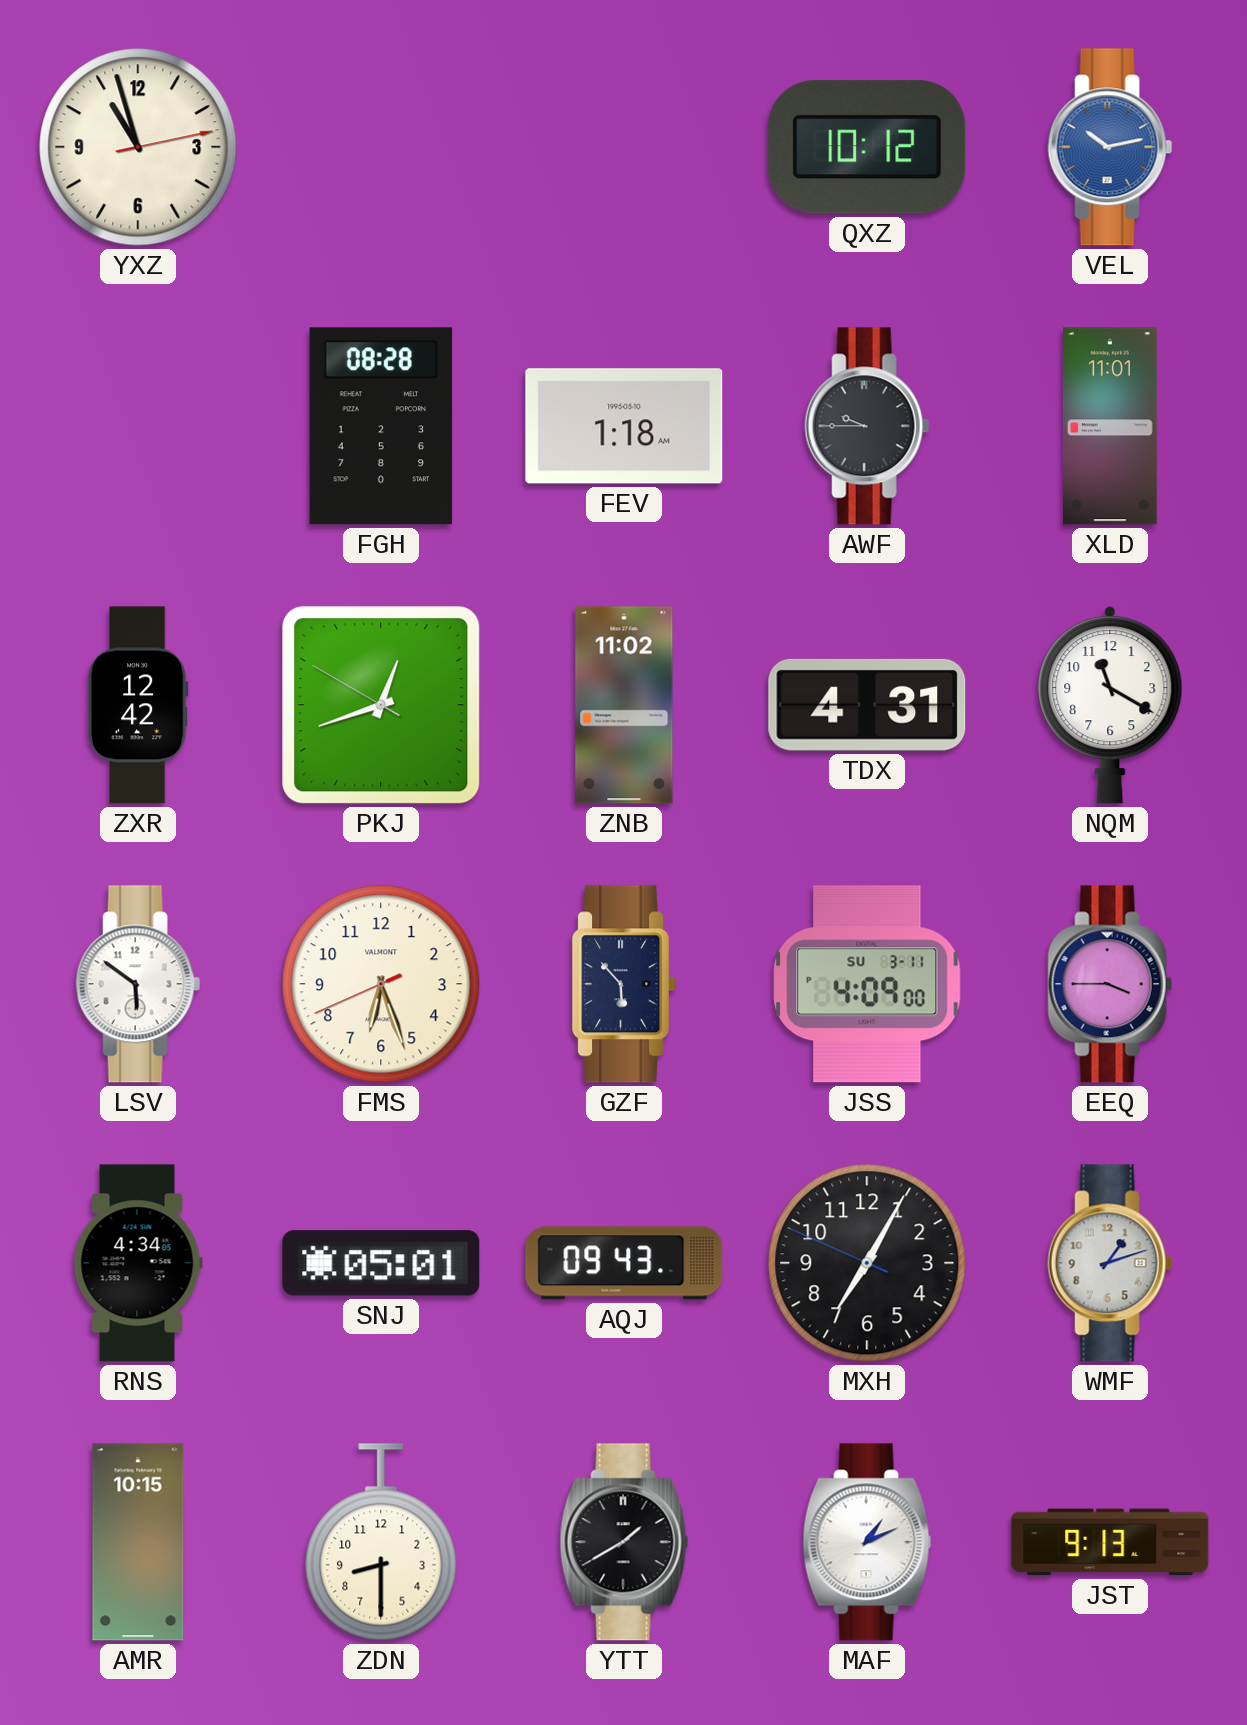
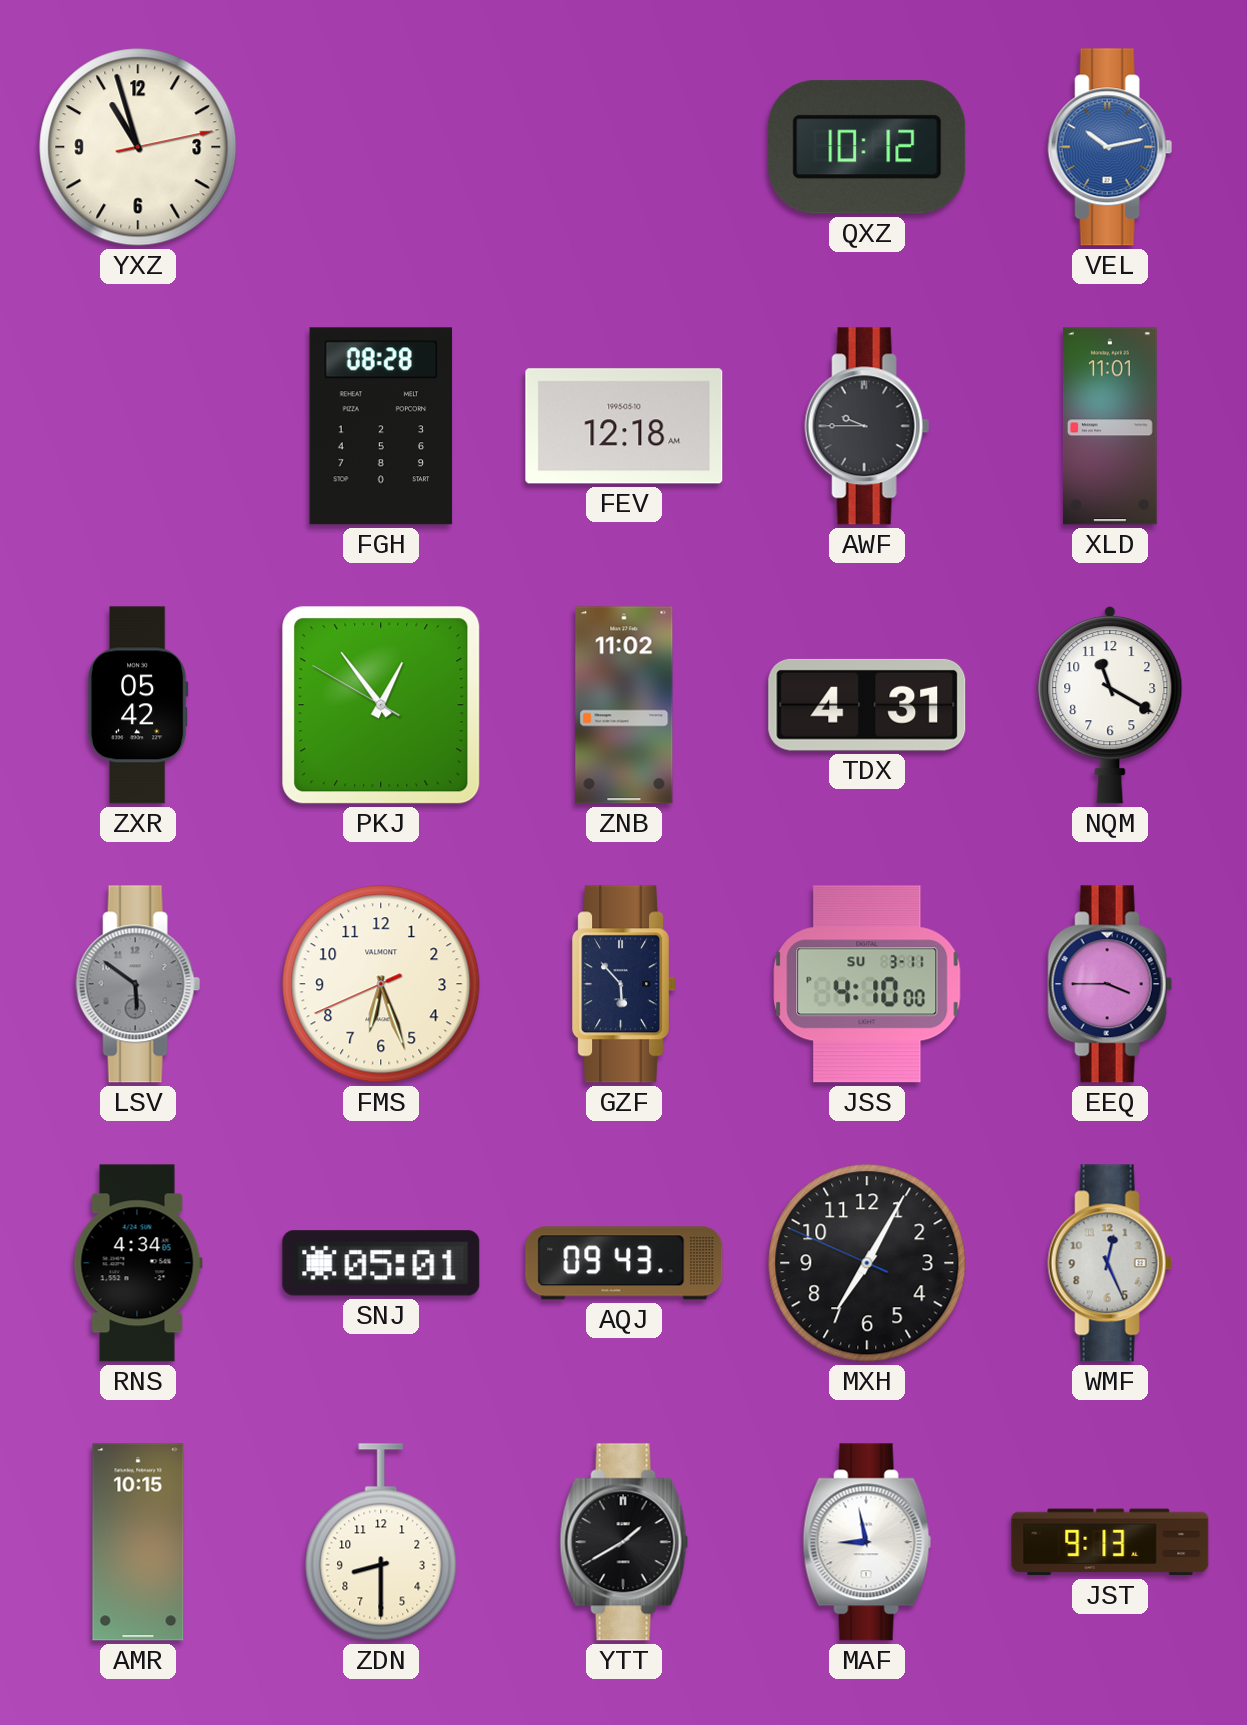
FEV: 1:18 -> 12:18
ZXR: 12:42 -> 05:42
PKJ: 12:41 -> 12:53
LSV dial: white -> grey
JSS: 4:09 -> 4:10
WMF: 1:12 -> 12:26
MAF: 1:11 -> 8:58
